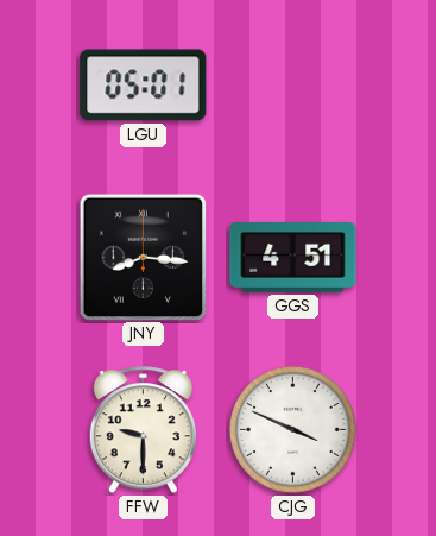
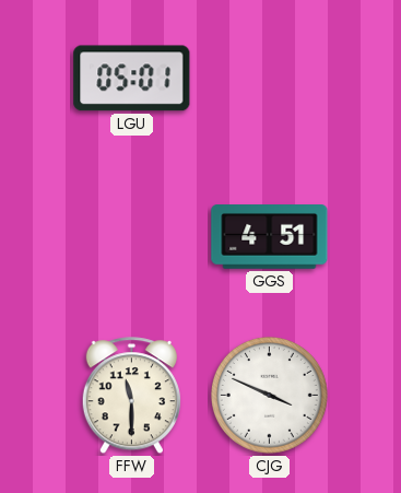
JNY: 8:16 -> none
FFW: 9:30 -> 11:30
